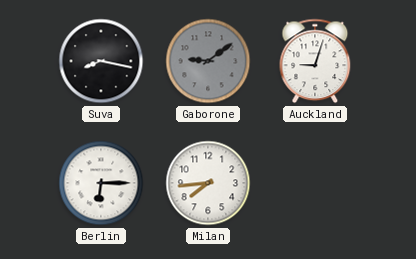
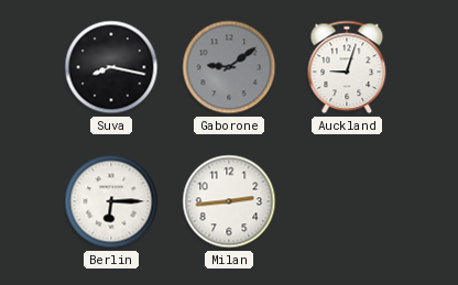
Milan: 7:44 -> 2:44
